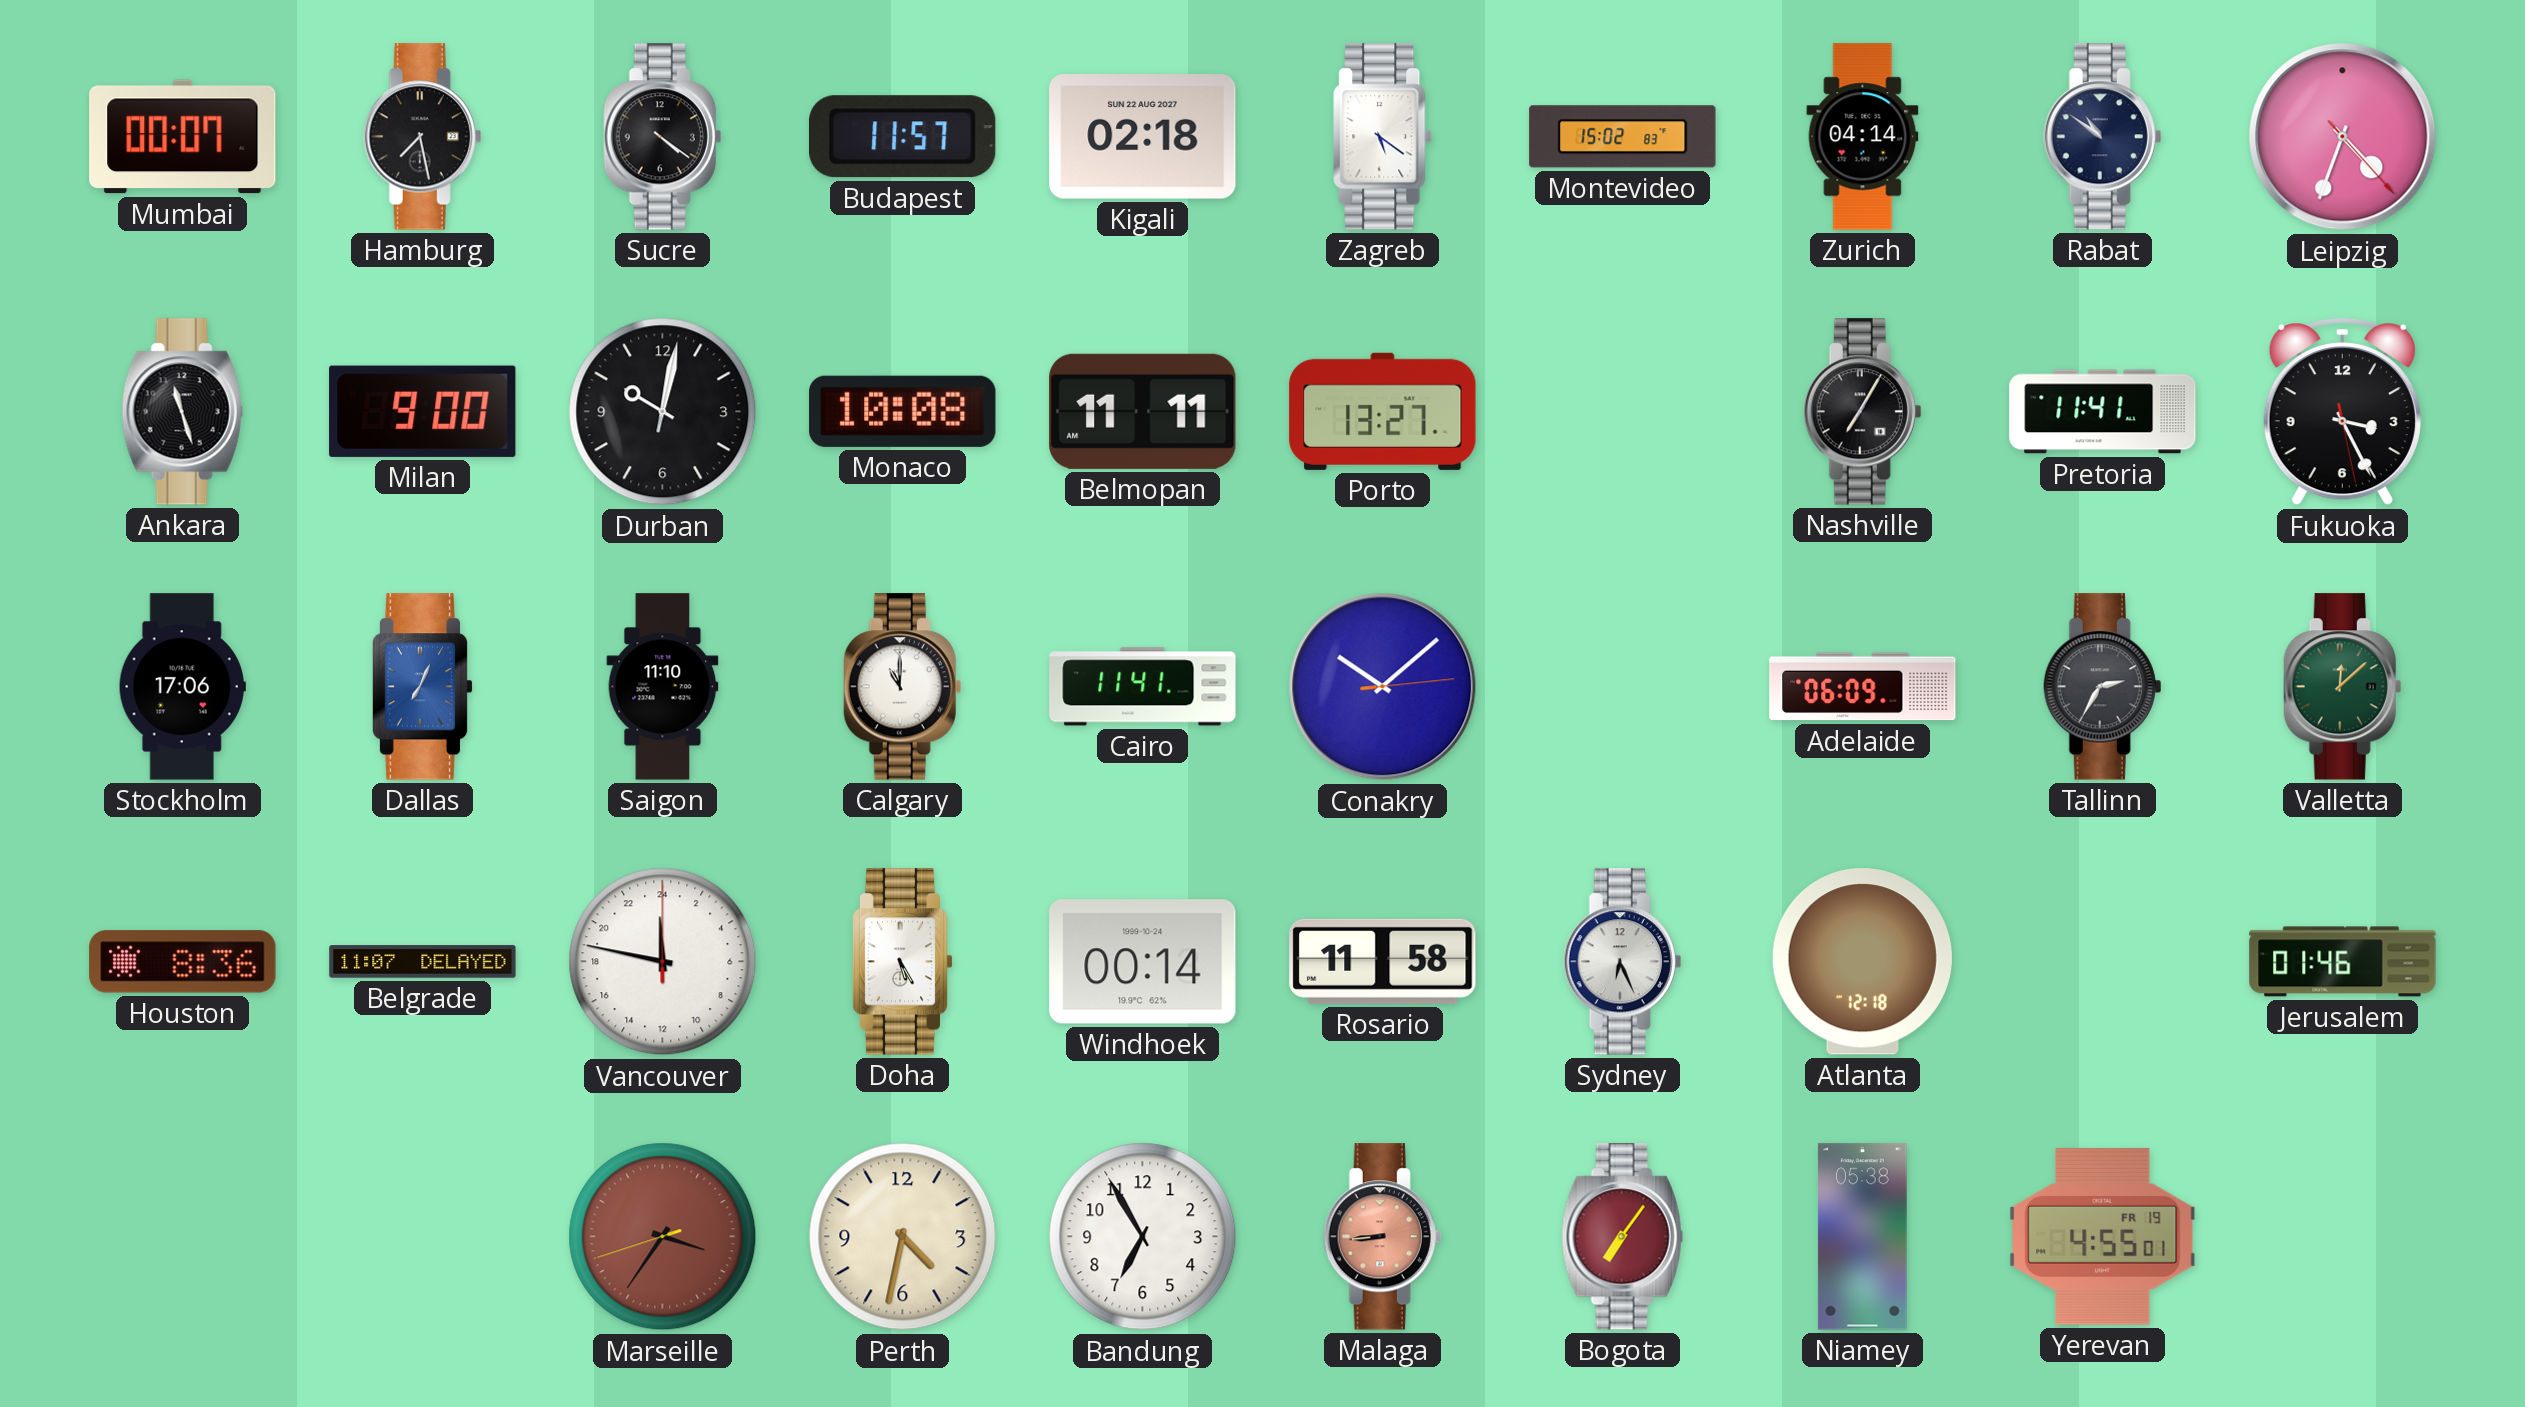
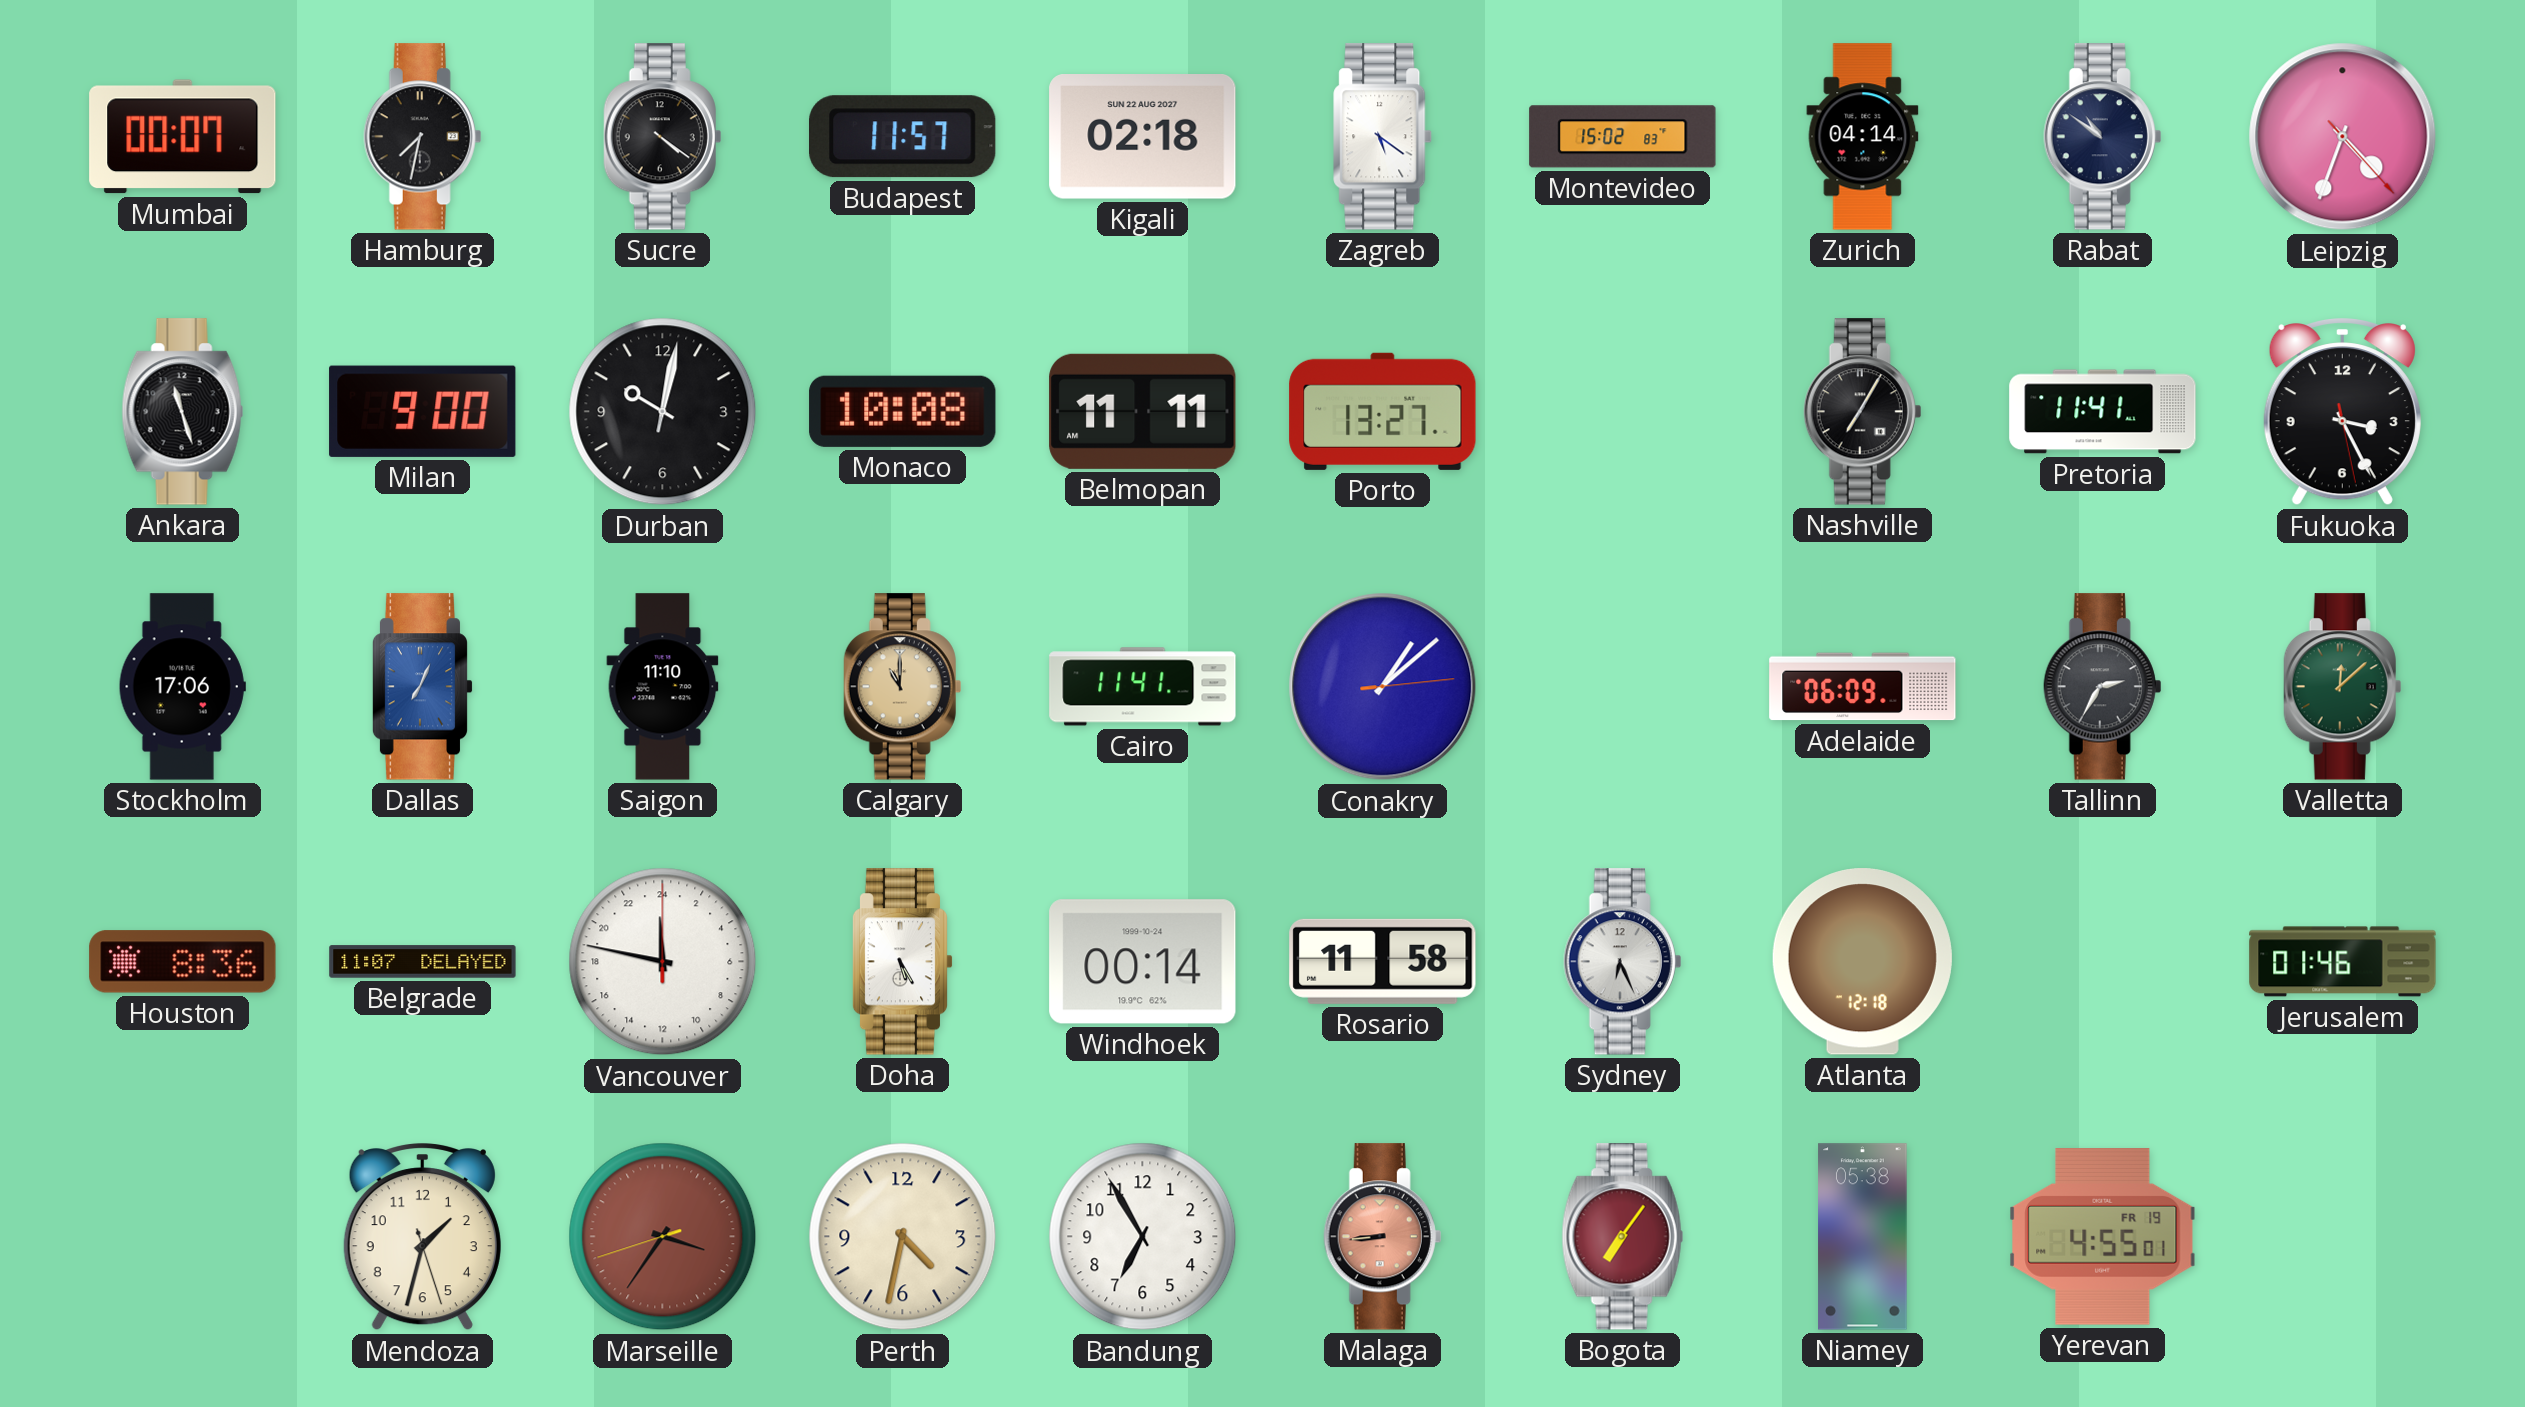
Hamburg: 7:28 -> 7:32
Calgary dial: white -> champagne
Conakry: 10:08 -> 1:08
Mendoza: none -> 1:32
